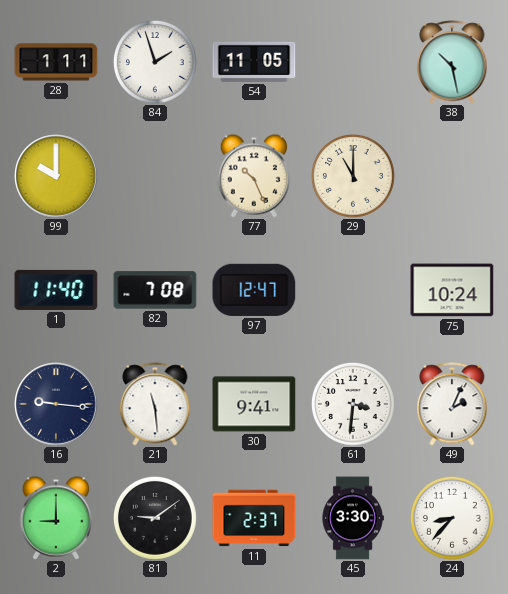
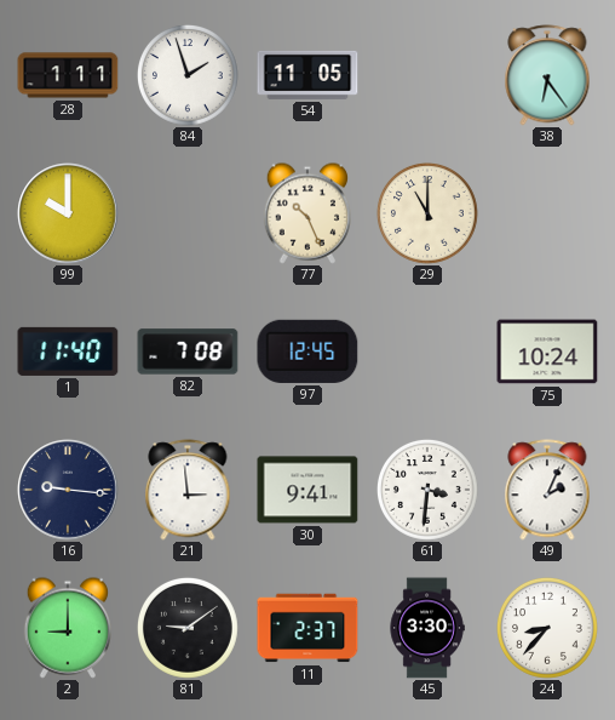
38: 10:28 -> 6:24
97: 12:47 -> 12:45
21: 11:29 -> 2:59
